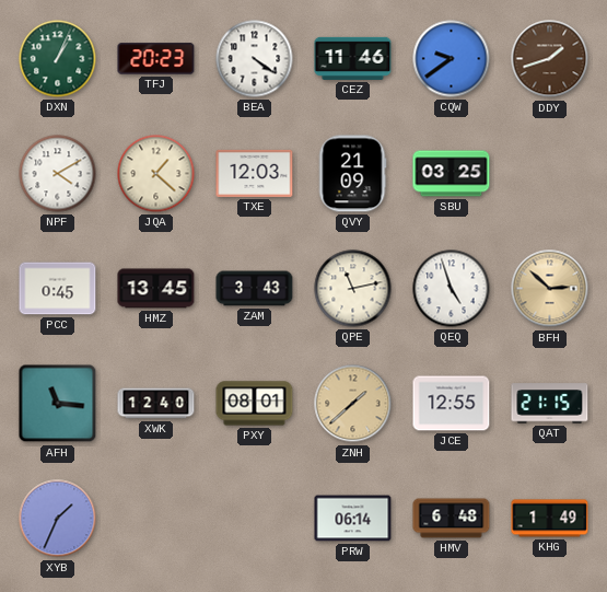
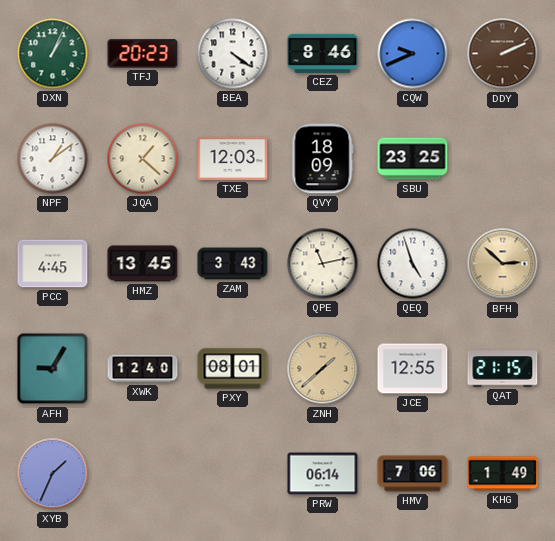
CEZ: 11:46 -> 8:46
CQW: 9:39 -> 9:41
DDY: 1:42 -> 2:11
NPF: 4:10 -> 1:09
QVY: 21:09 -> 18:09
SBU: 03:25 -> 23:25
PCC: 0:45 -> 4:45
AFH: 11:16 -> 9:05
HMV: 6:48 -> 7:06
